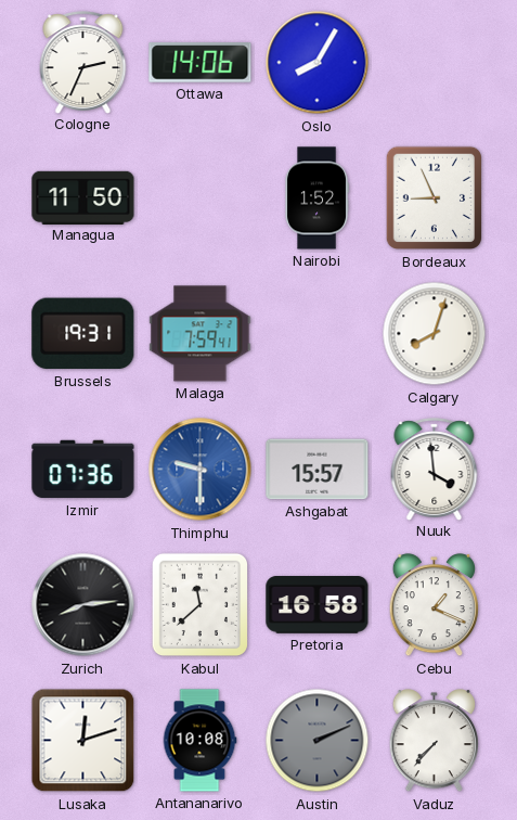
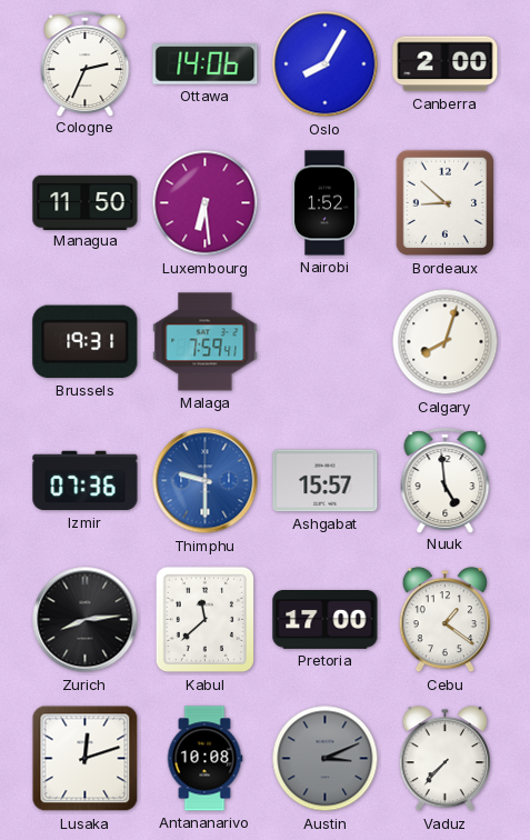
Canberra: none -> 2:00
Luxembourg: none -> 6:29
Bordeaux: 8:56 -> 8:52
Nuuk: 3:59 -> 4:59
Pretoria: 16:58 -> 17:00
Cebu: 1:19 -> 1:21
Austin: 2:11 -> 3:11
